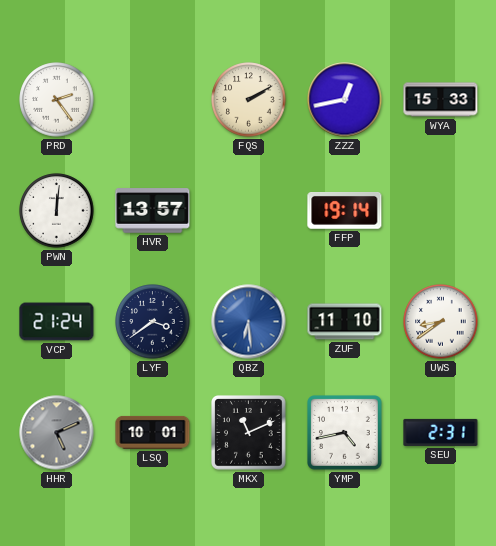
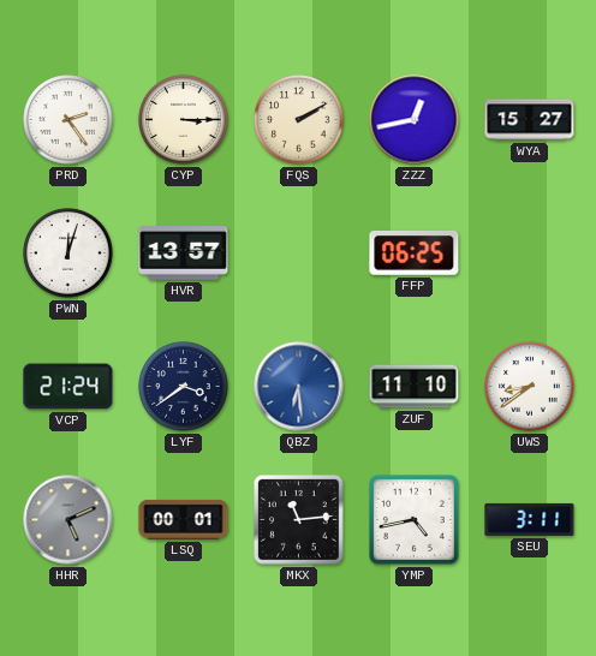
CYP: none -> 3:15
WYA: 15:33 -> 15:27
PWN: 12:01 -> 12:03
FFP: 19:14 -> 06:25
LSQ: 10:01 -> 00:01
MKX: 11:11 -> 11:14
SEU: 2:31 -> 3:11
